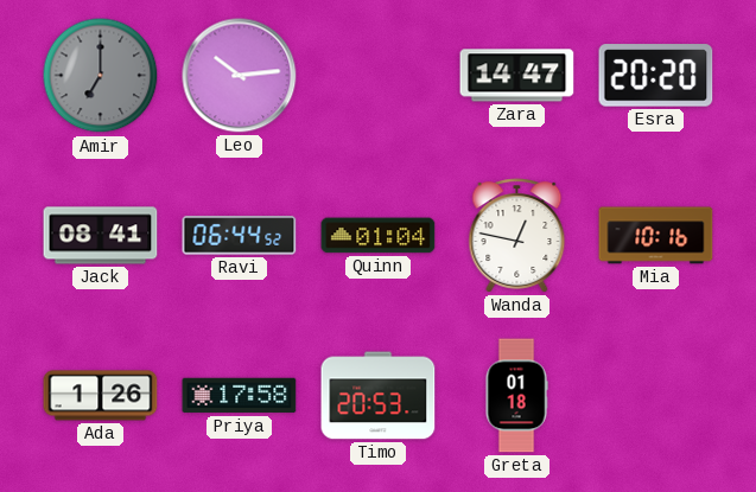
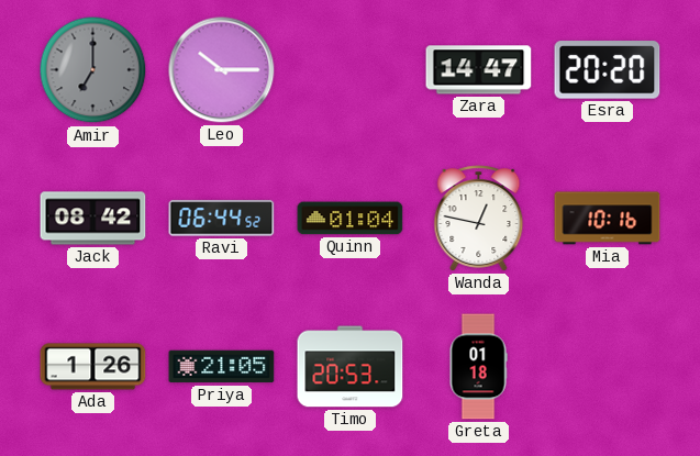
Leo: 10:14 -> 10:15
Jack: 08:41 -> 08:42
Priya: 17:58 -> 21:05
